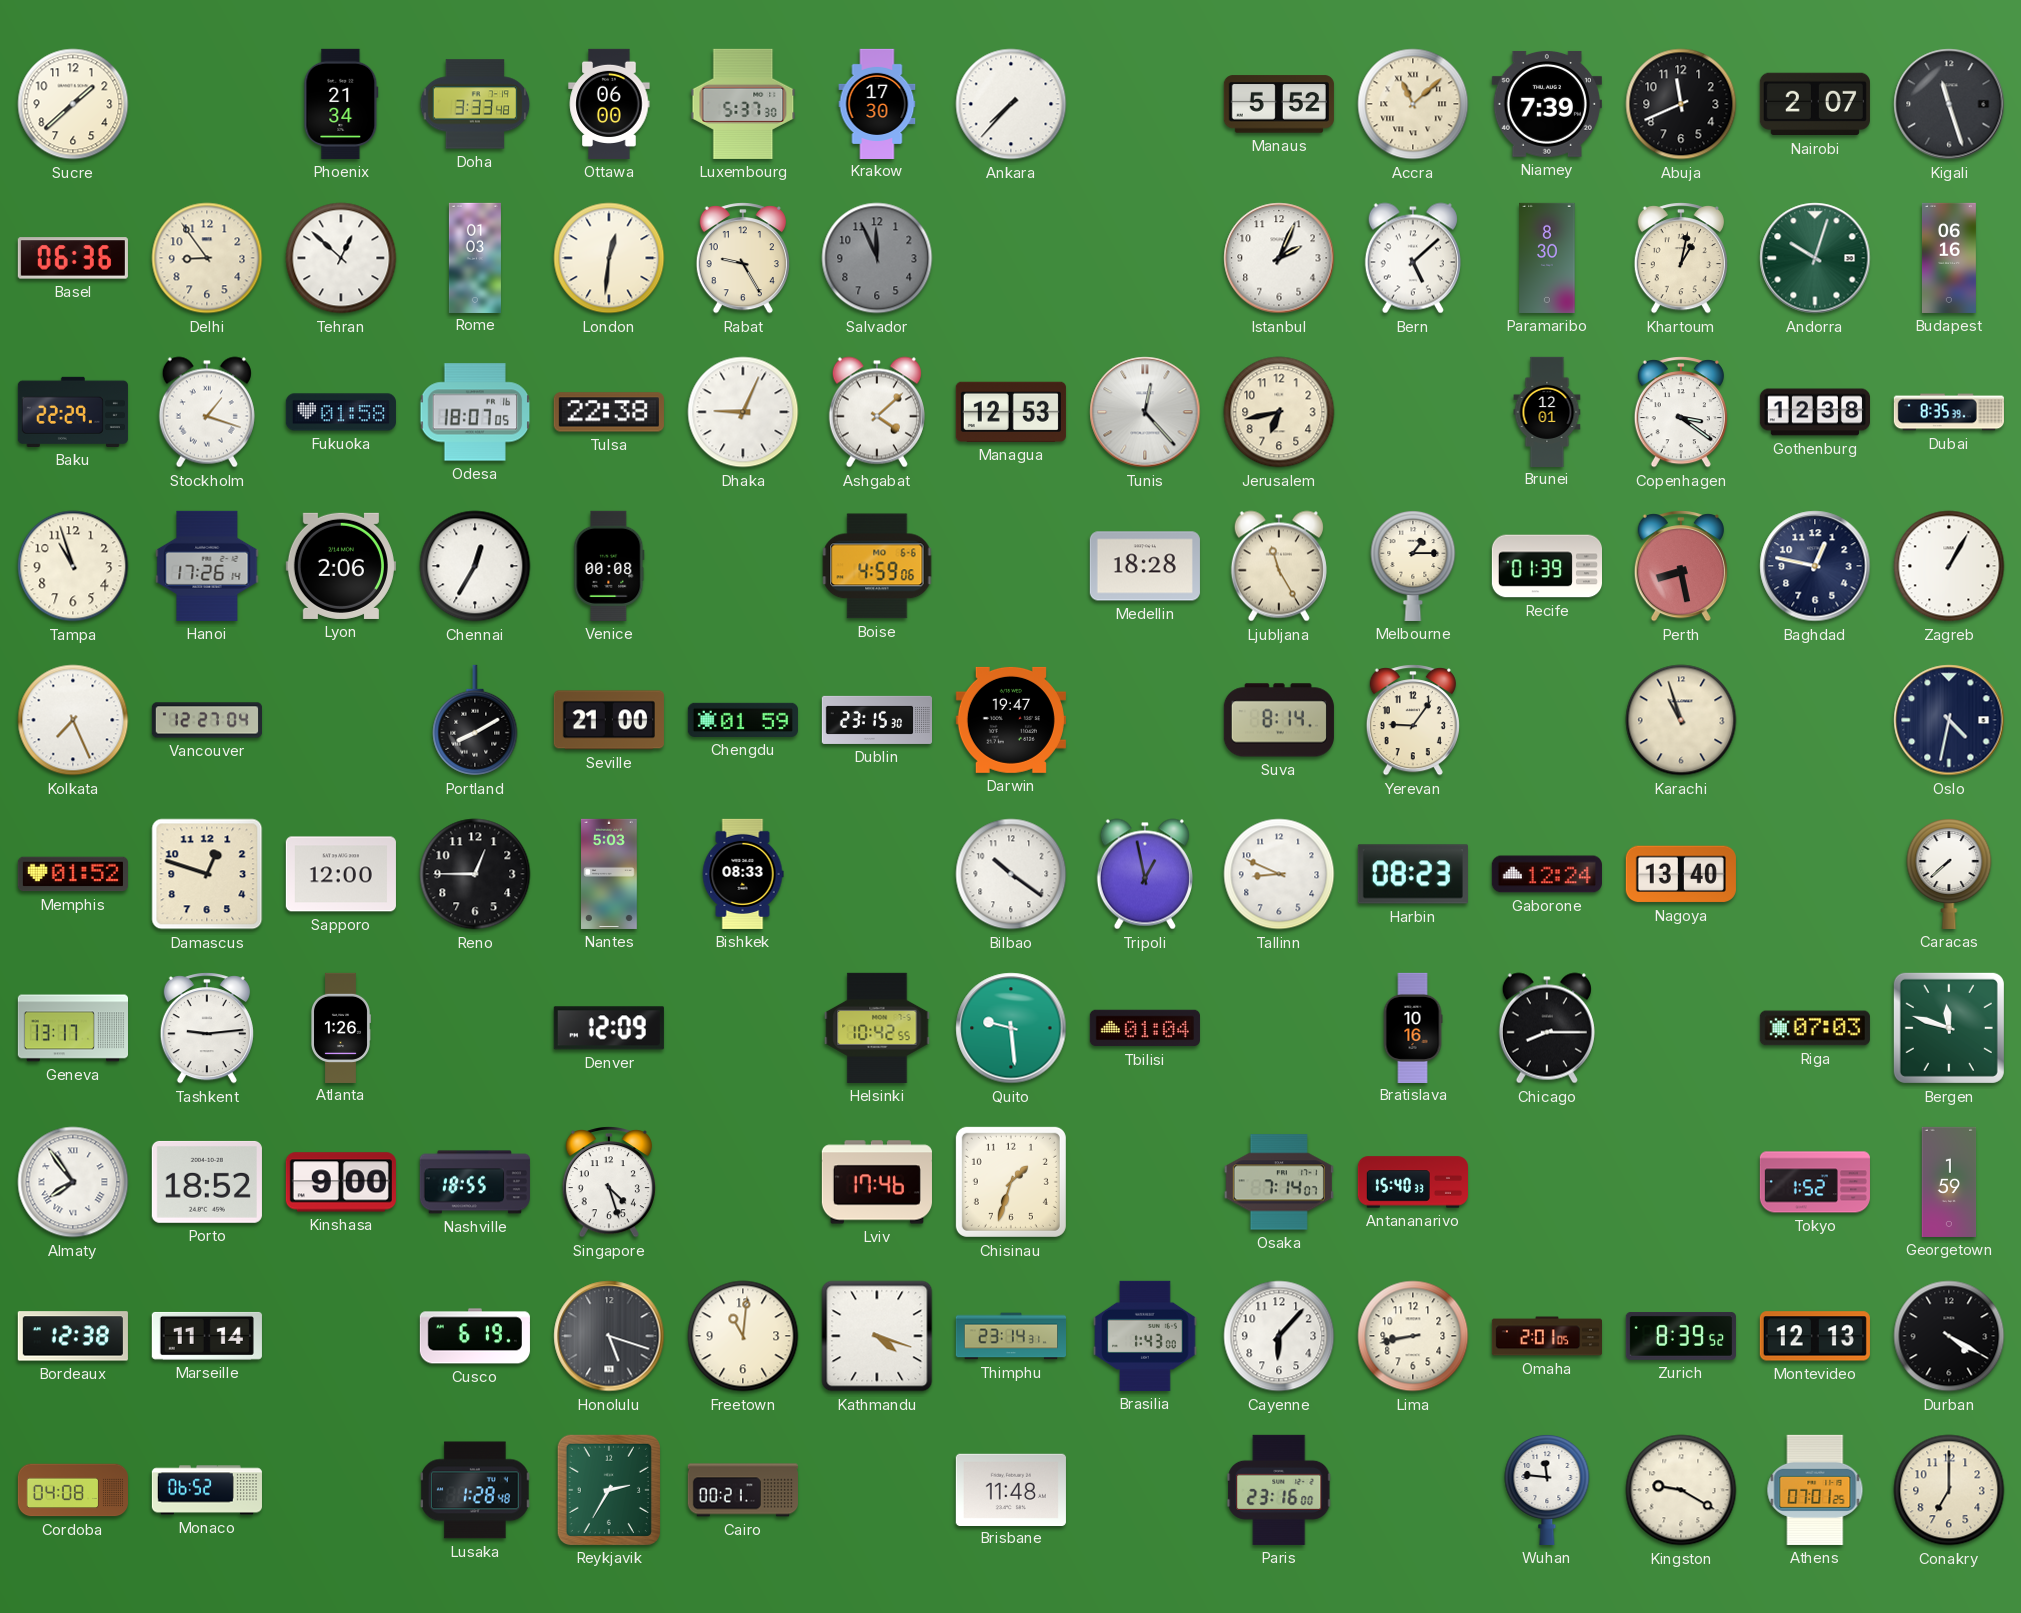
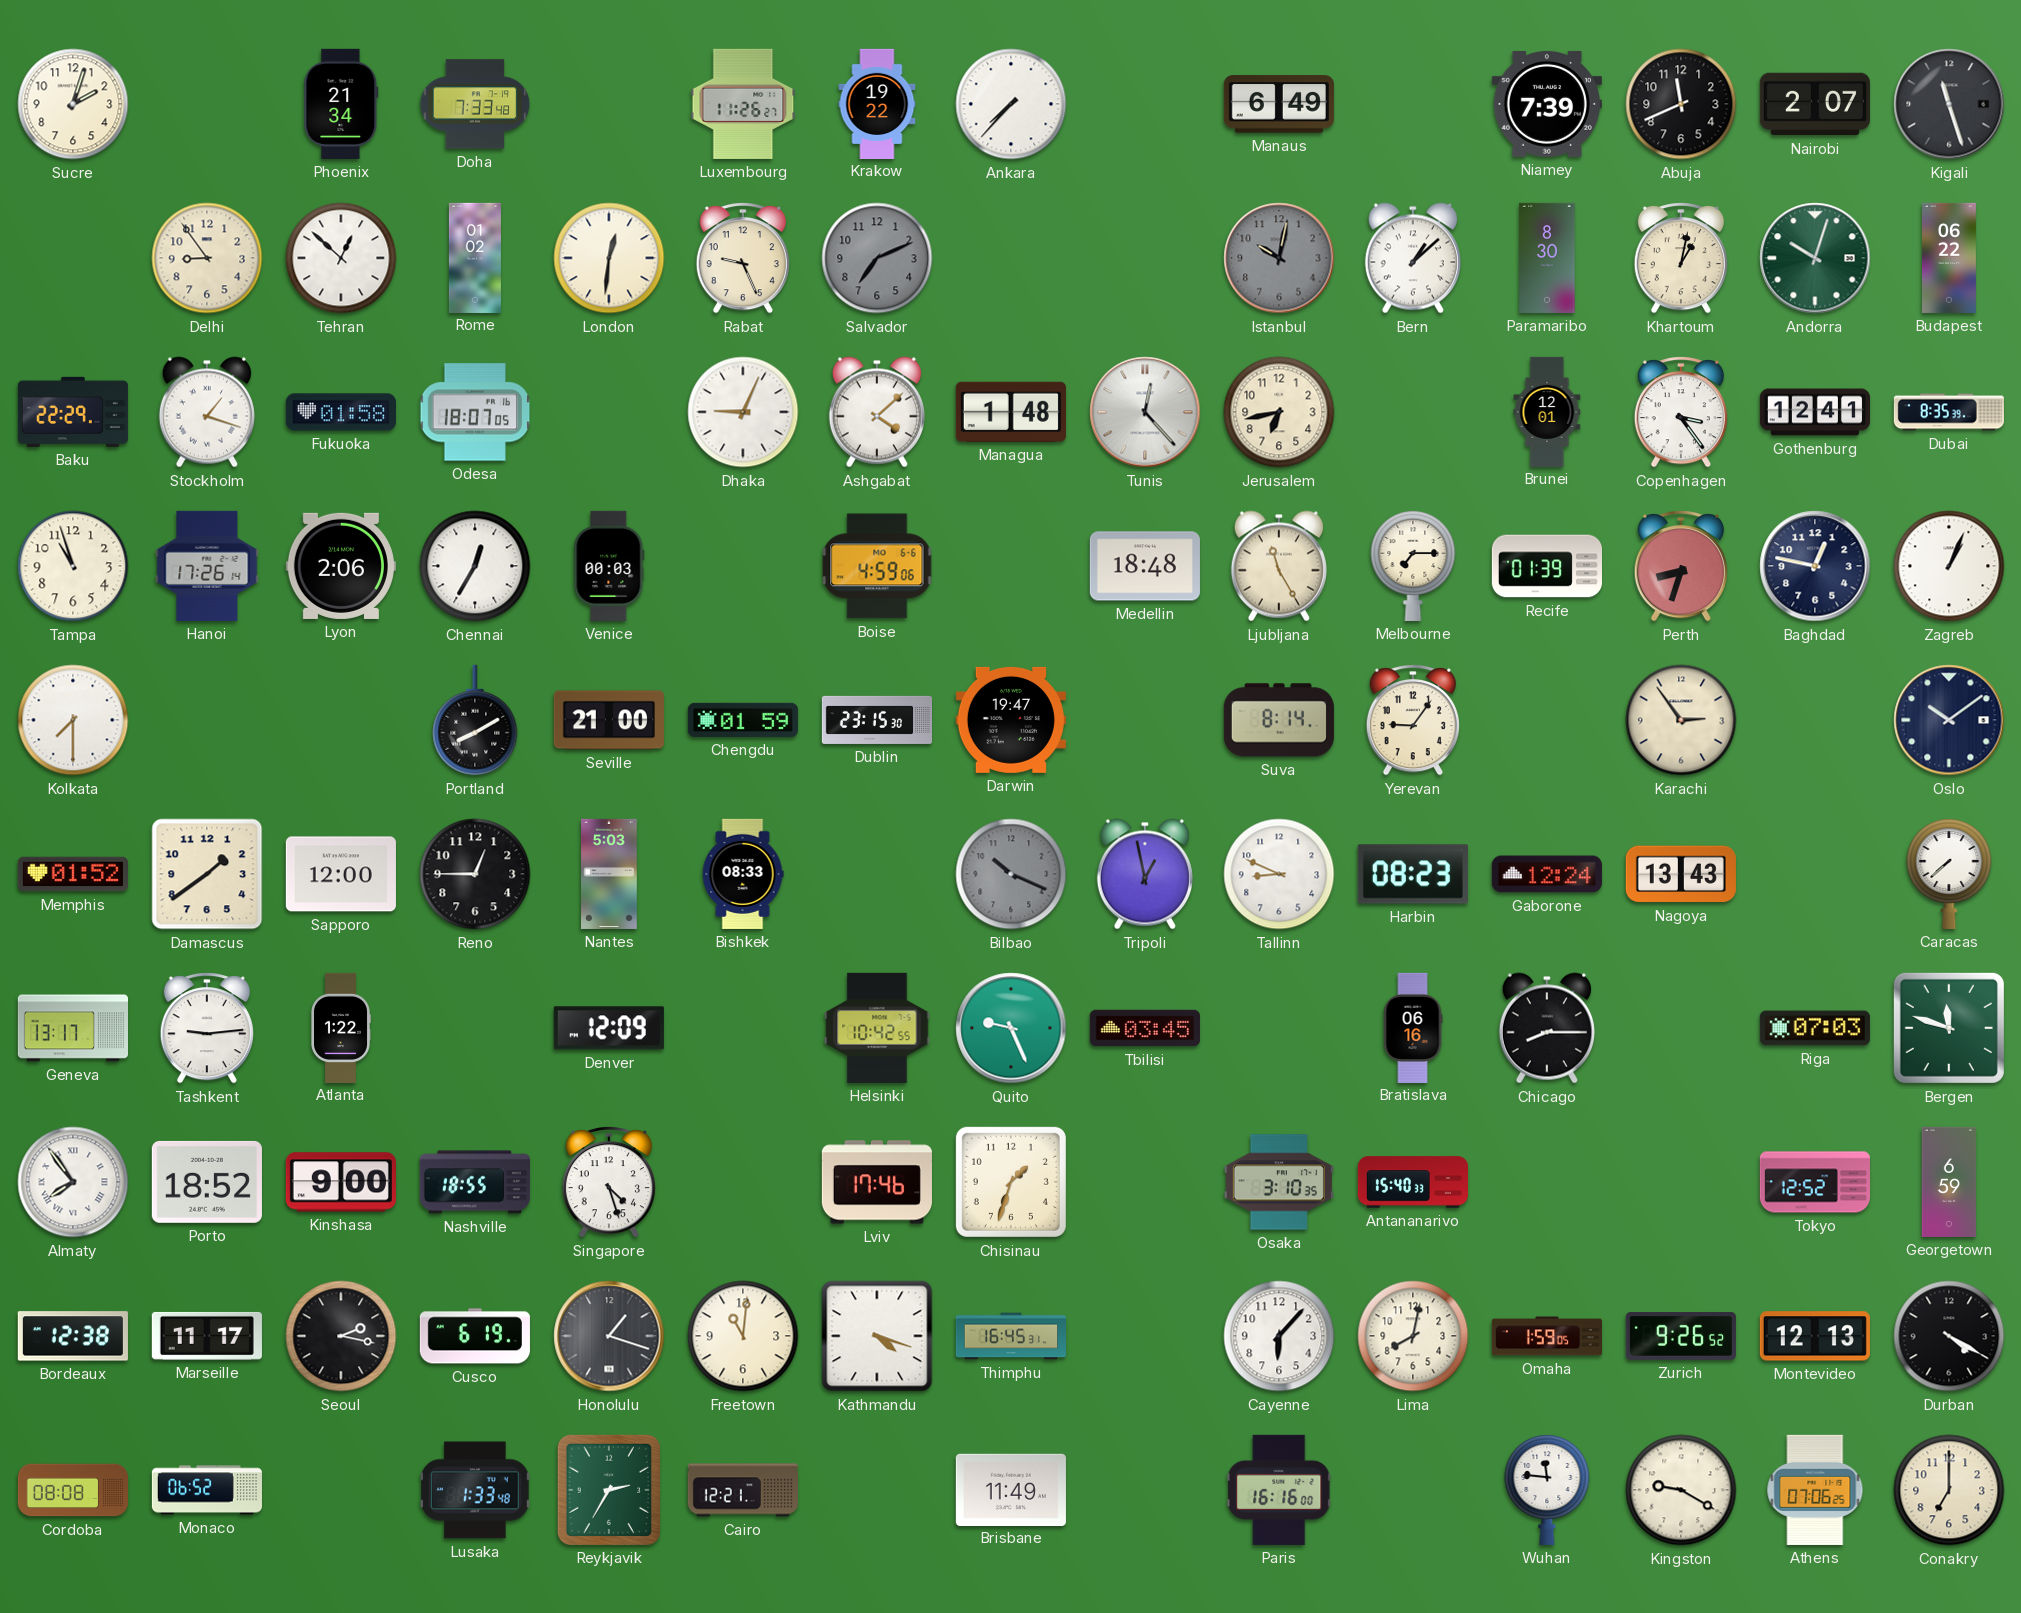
Sucre: 1:38 -> 2:03
Doha: 3:33 -> 7:33
Ottawa: 06:00 -> none
Luxembourg: 5:37 -> 11:26
Krakow: 17:30 -> 19:22
Manaus: 5:52 -> 6:49
Accra: 11:08 -> none
Basel: 06:36 -> none
Rome: 01:03 -> 01:02
Rabat: 9:25 -> 9:26
Salvador: 11:56 -> 7:11
Istanbul: 2:04 -> 10:02
Istanbul dial: white -> grey
Bern: 5:08 -> 1:08
Budapest: 06:16 -> 06:22
Tulsa: 22:38 -> none
Managua: 12:53 -> 1:48
Copenhagen: 3:21 -> 3:24
Gothenburg: 12:38 -> 12:41
Venice: 00:08 -> 00:03
Medellin: 18:28 -> 18:48
Melbourne: 1:15 -> 7:15
Perth: 8:28 -> 8:33
Zagreb: 1:05 -> 1:04
Kolkata: 7:26 -> 7:30
Vancouver: 12:27 -> none
Karachi: 10:57 -> 2:54
Oslo: 4:32 -> 10:09
Damascus: 12:48 -> 1:39
Bilbao: 10:21 -> 10:19
Bilbao dial: white -> grey
Nagoya: 13:40 -> 13:43
Atlanta: 1:26 -> 1:22
Quito: 9:29 -> 9:26
Tbilisi: 01:04 -> 03:45
Bratislava: 10:16 -> 06:16
Osaka: 7:14 -> 3:10
Tokyo: 1:52 -> 12:52
Georgetown: 1:59 -> 6:59
Marseille: 11:14 -> 11:17
Seoul: none -> 2:17
Honolulu: 5:18 -> 1:18
Thimphu: 23:14 -> 16:45
Brasilia: 1:43 -> none
Lima: 8:43 -> 8:02
Omaha: 2:01 -> 1:59
Zurich: 8:39 -> 9:26
Cordoba: 04:08 -> 08:08
Lusaka: 1:28 -> 1:33
Cairo: 00:21 -> 12:21
Brisbane: 11:48 -> 11:49
Paris: 23:16 -> 16:16
Athens: 07:01 -> 07:06
